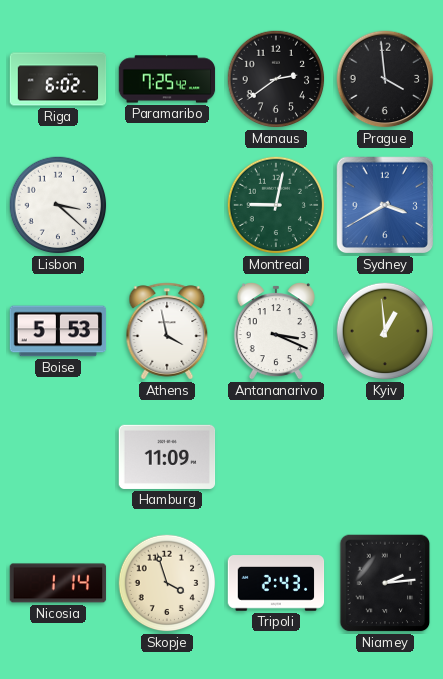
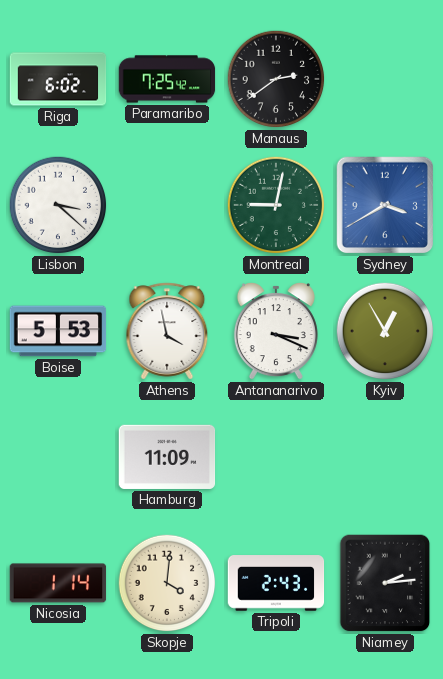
Prague: 3:59 -> none
Kyiv: 12:59 -> 12:55
Skopje: 3:57 -> 4:01
